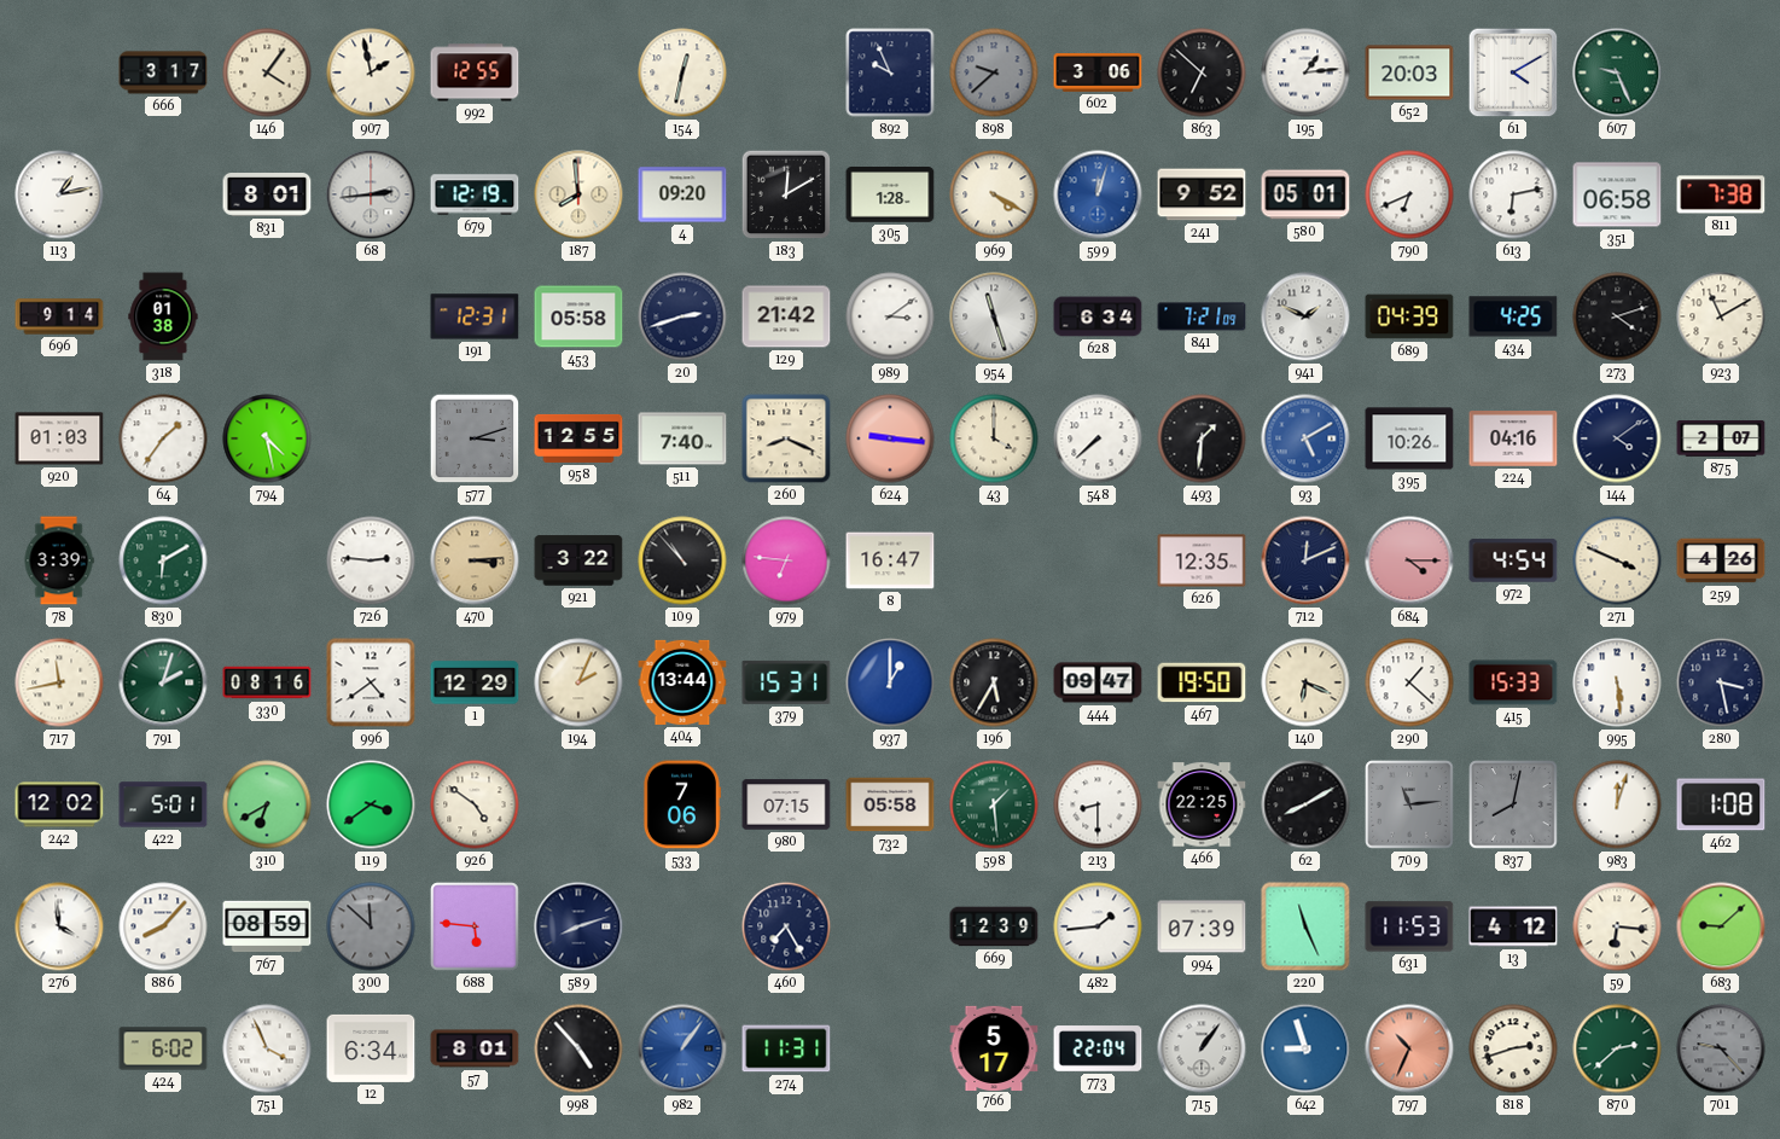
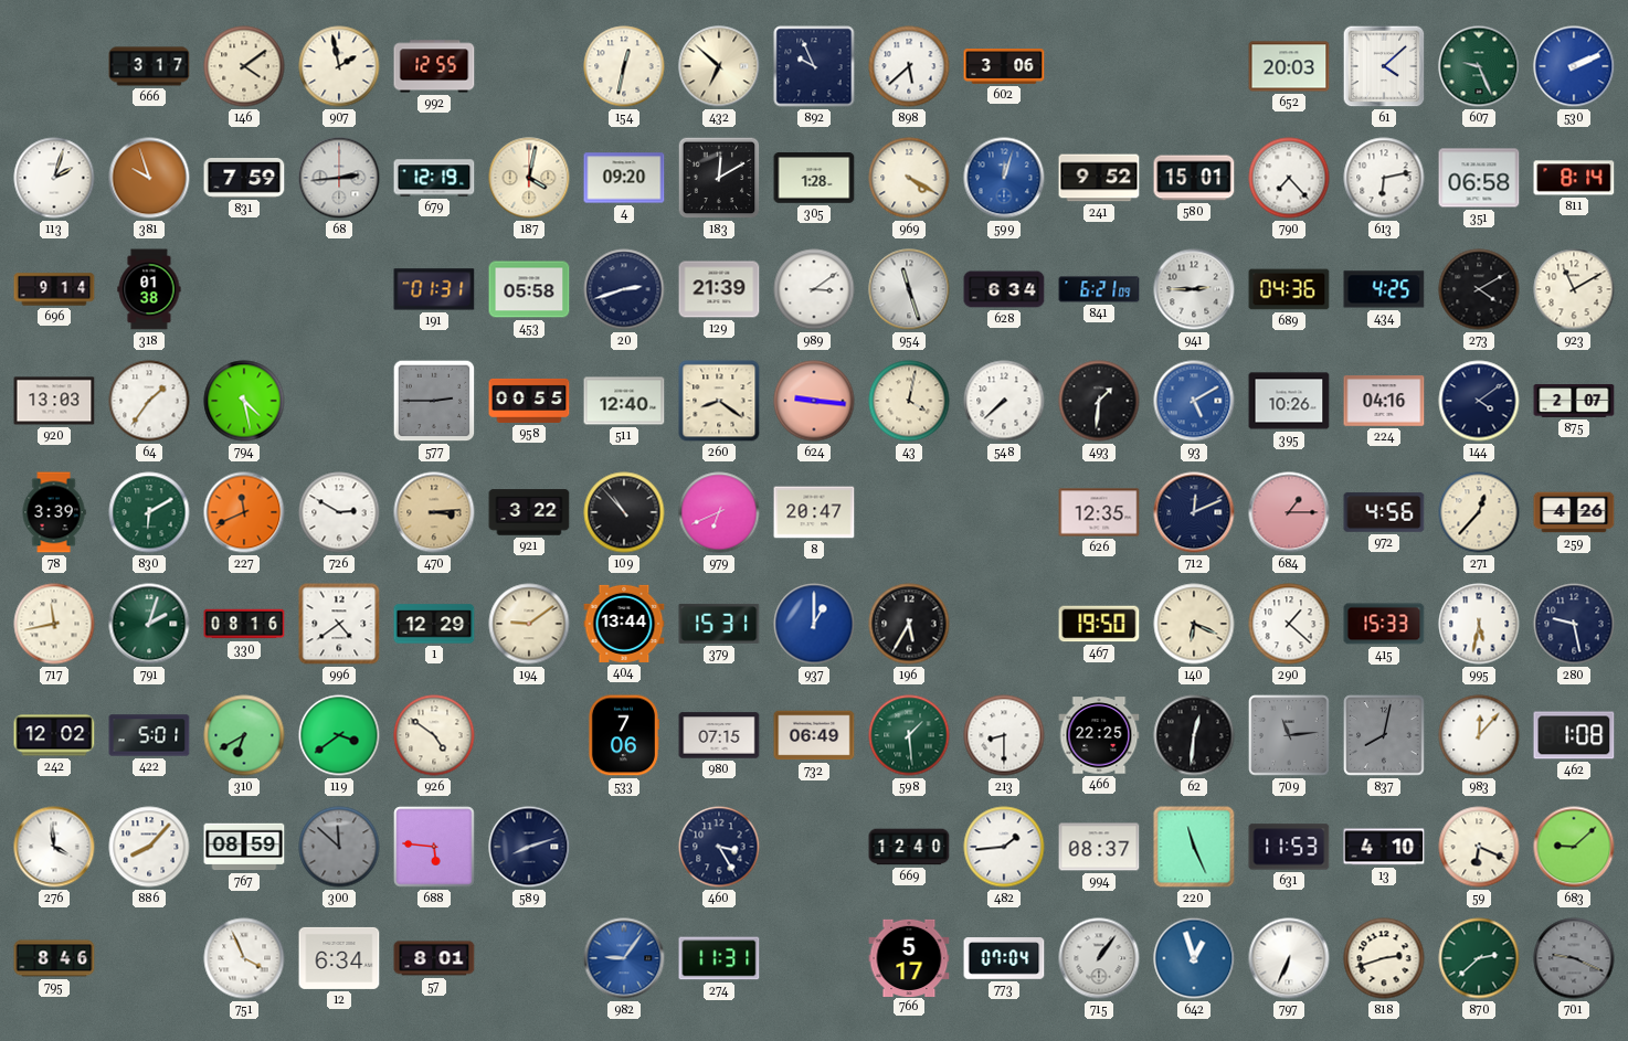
146: 4:06 -> 4:09
432: none -> 6:52
898: 9:38 -> 5:38
898 dial: grey -> white
863: 6:52 -> none
195: 1:14 -> none
61: 4:10 -> 4:08
530: none -> 2:11
113: 1:13 -> 2:03
381: none -> 9:57
831: 8:01 -> 7:59
187: 7:59 -> 4:02
580: 05:01 -> 15:01
790: 6:41 -> 7:23
811: 7:38 -> 8:14
191: 12:31 -> 01:31
129: 21:42 -> 21:39
841: 7:21 -> 6:21
941: 1:49 -> 2:45
689: 04:39 -> 04:36
273: 4:12 -> 4:10
920: 01:03 -> 13:03
577: 3:12 -> 2:45
958: 12:55 -> 00:55
511: 7:40 -> 12:40
260: 8:19 -> 8:21
43: 4:00 -> 4:02
227: none -> 11:41
726: 2:46 -> 2:50
979: 6:46 -> 6:41
8: 16:47 -> 20:47
684: 4:15 -> 1:15
972: 4:54 -> 4:56
271: 3:49 -> 12:37
194: 2:04 -> 9:09
444: 09:47 -> none
995: 5:29 -> 5:32
280: 3:28 -> 9:28
732: 05:58 -> 06:49
62: 8:10 -> 12:31
983: 12:03 -> 12:07
460: 7:25 -> 3:25
669: 12:39 -> 12:40
994: 07:39 -> 08:37
13: 4:12 -> 4:10
59: 6:16 -> 6:19
795: none -> 8:46
424: 6:02 -> none
998: 4:53 -> none
982: 1:06 -> 9:06
773: 22:04 -> 07:04
642: 8:57 -> 12:57
797: 10:34 -> 6:34
797 dial: salmon -> white
701: 9:23 -> 9:19
